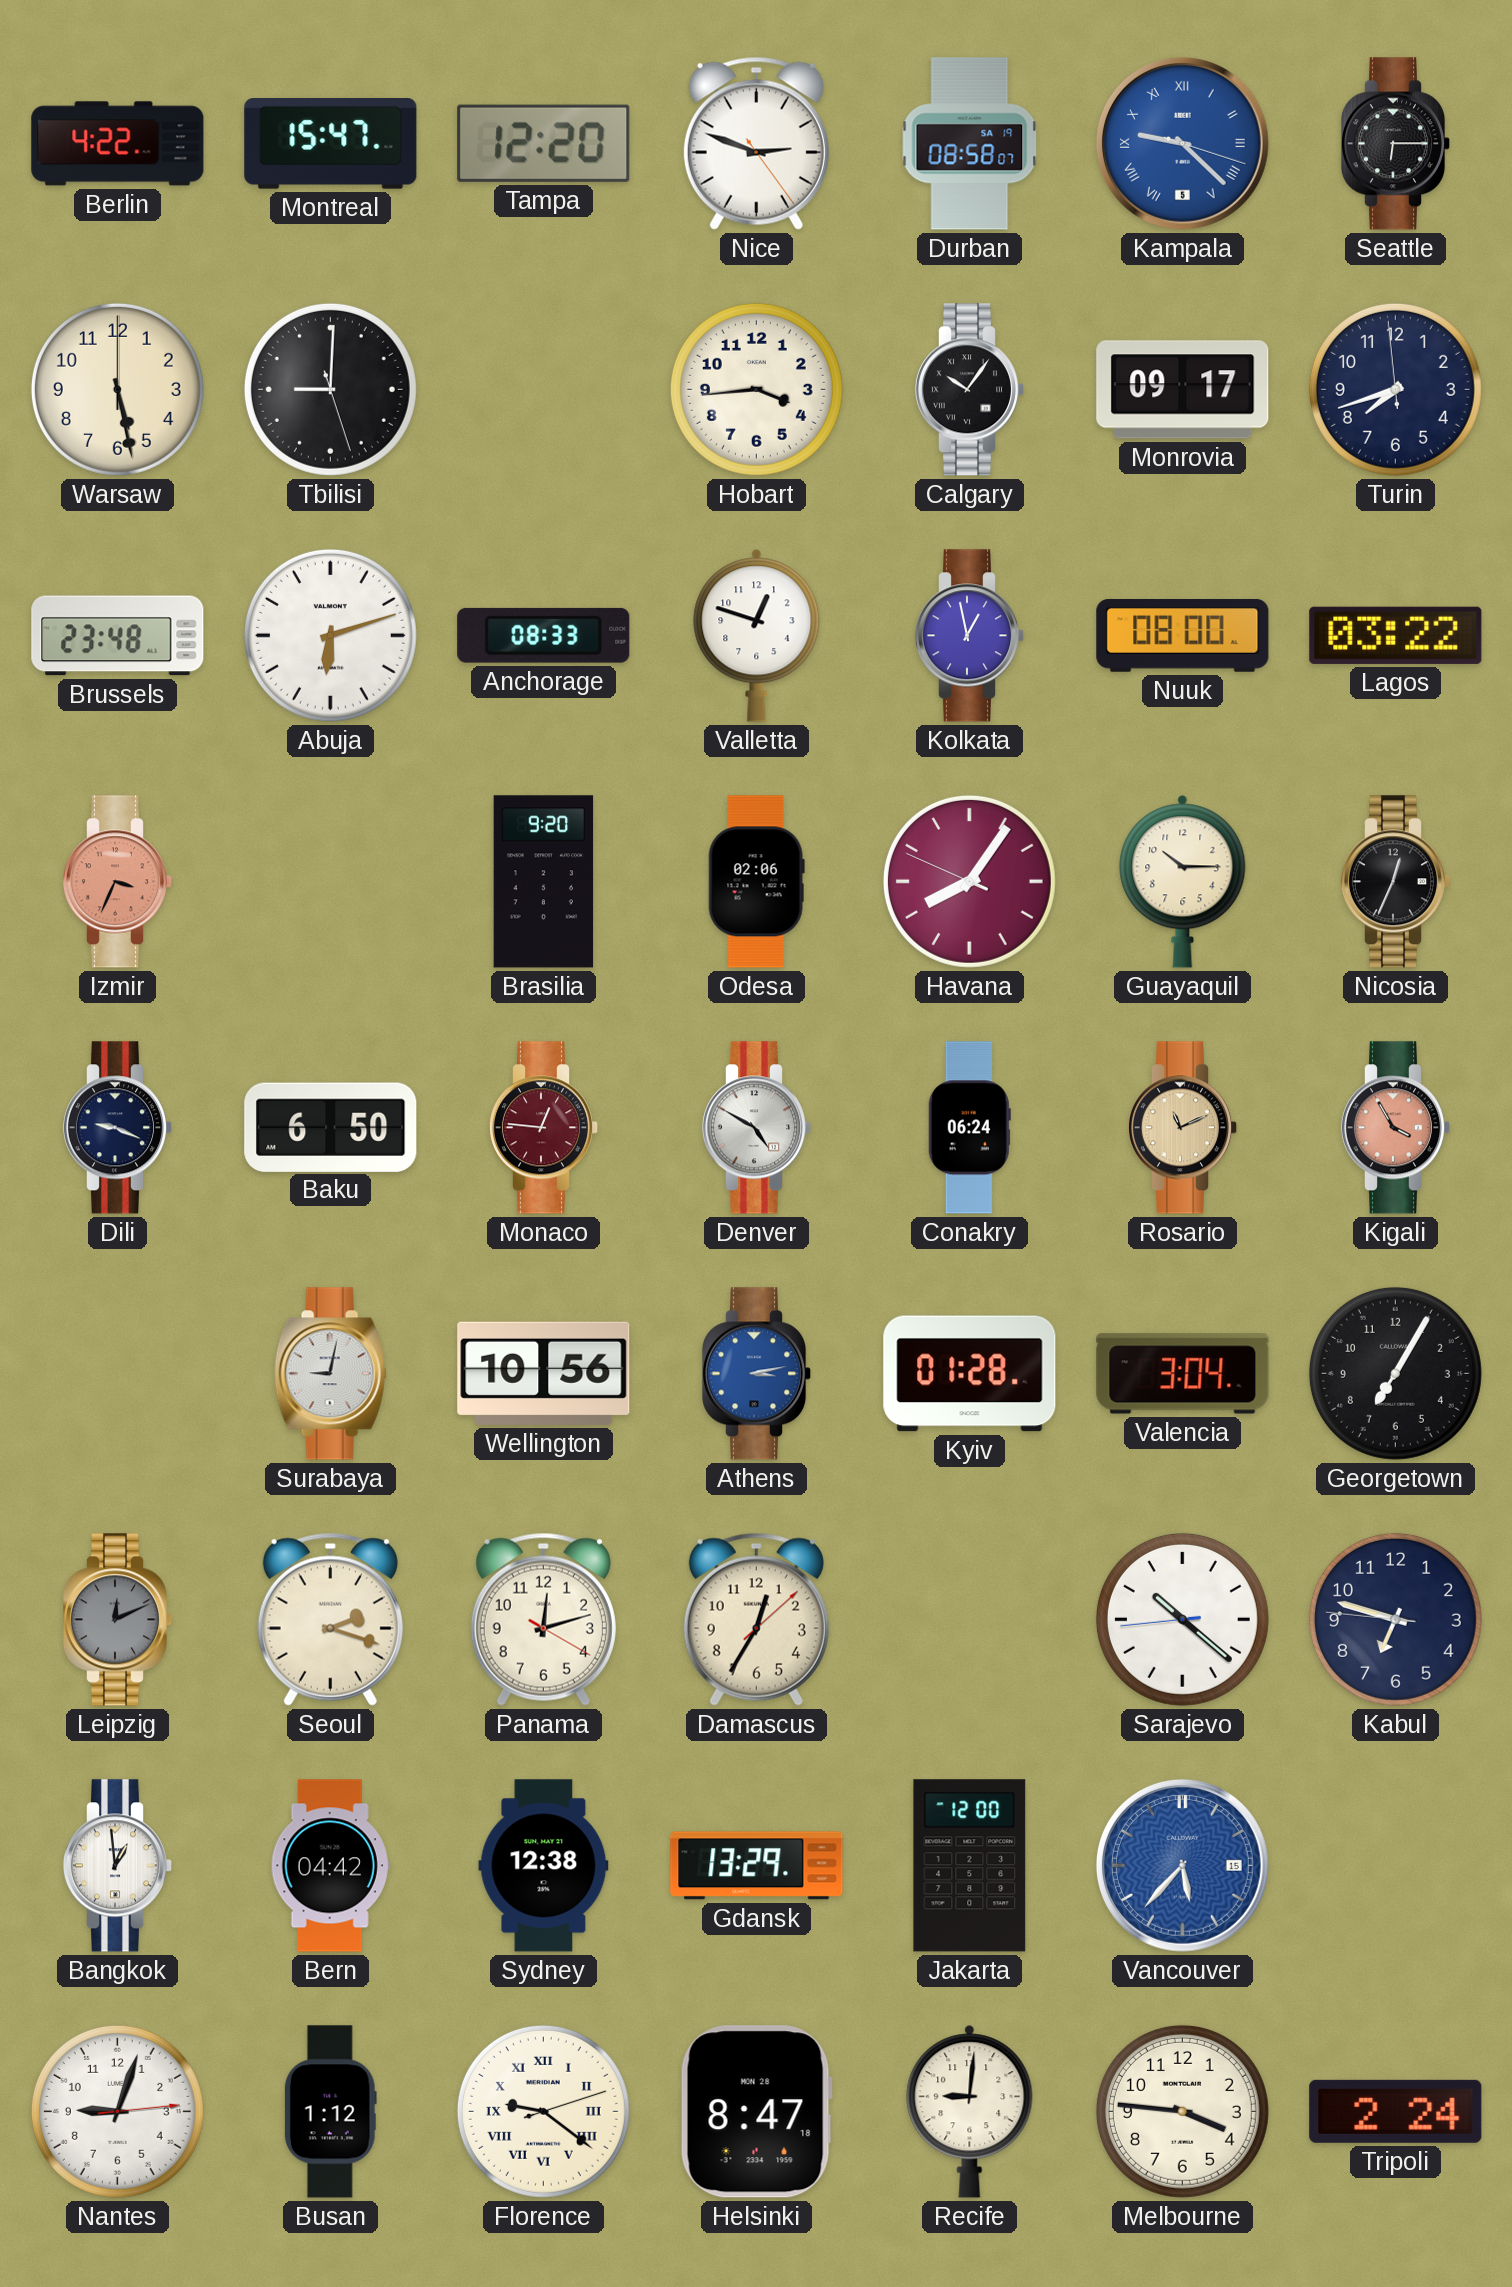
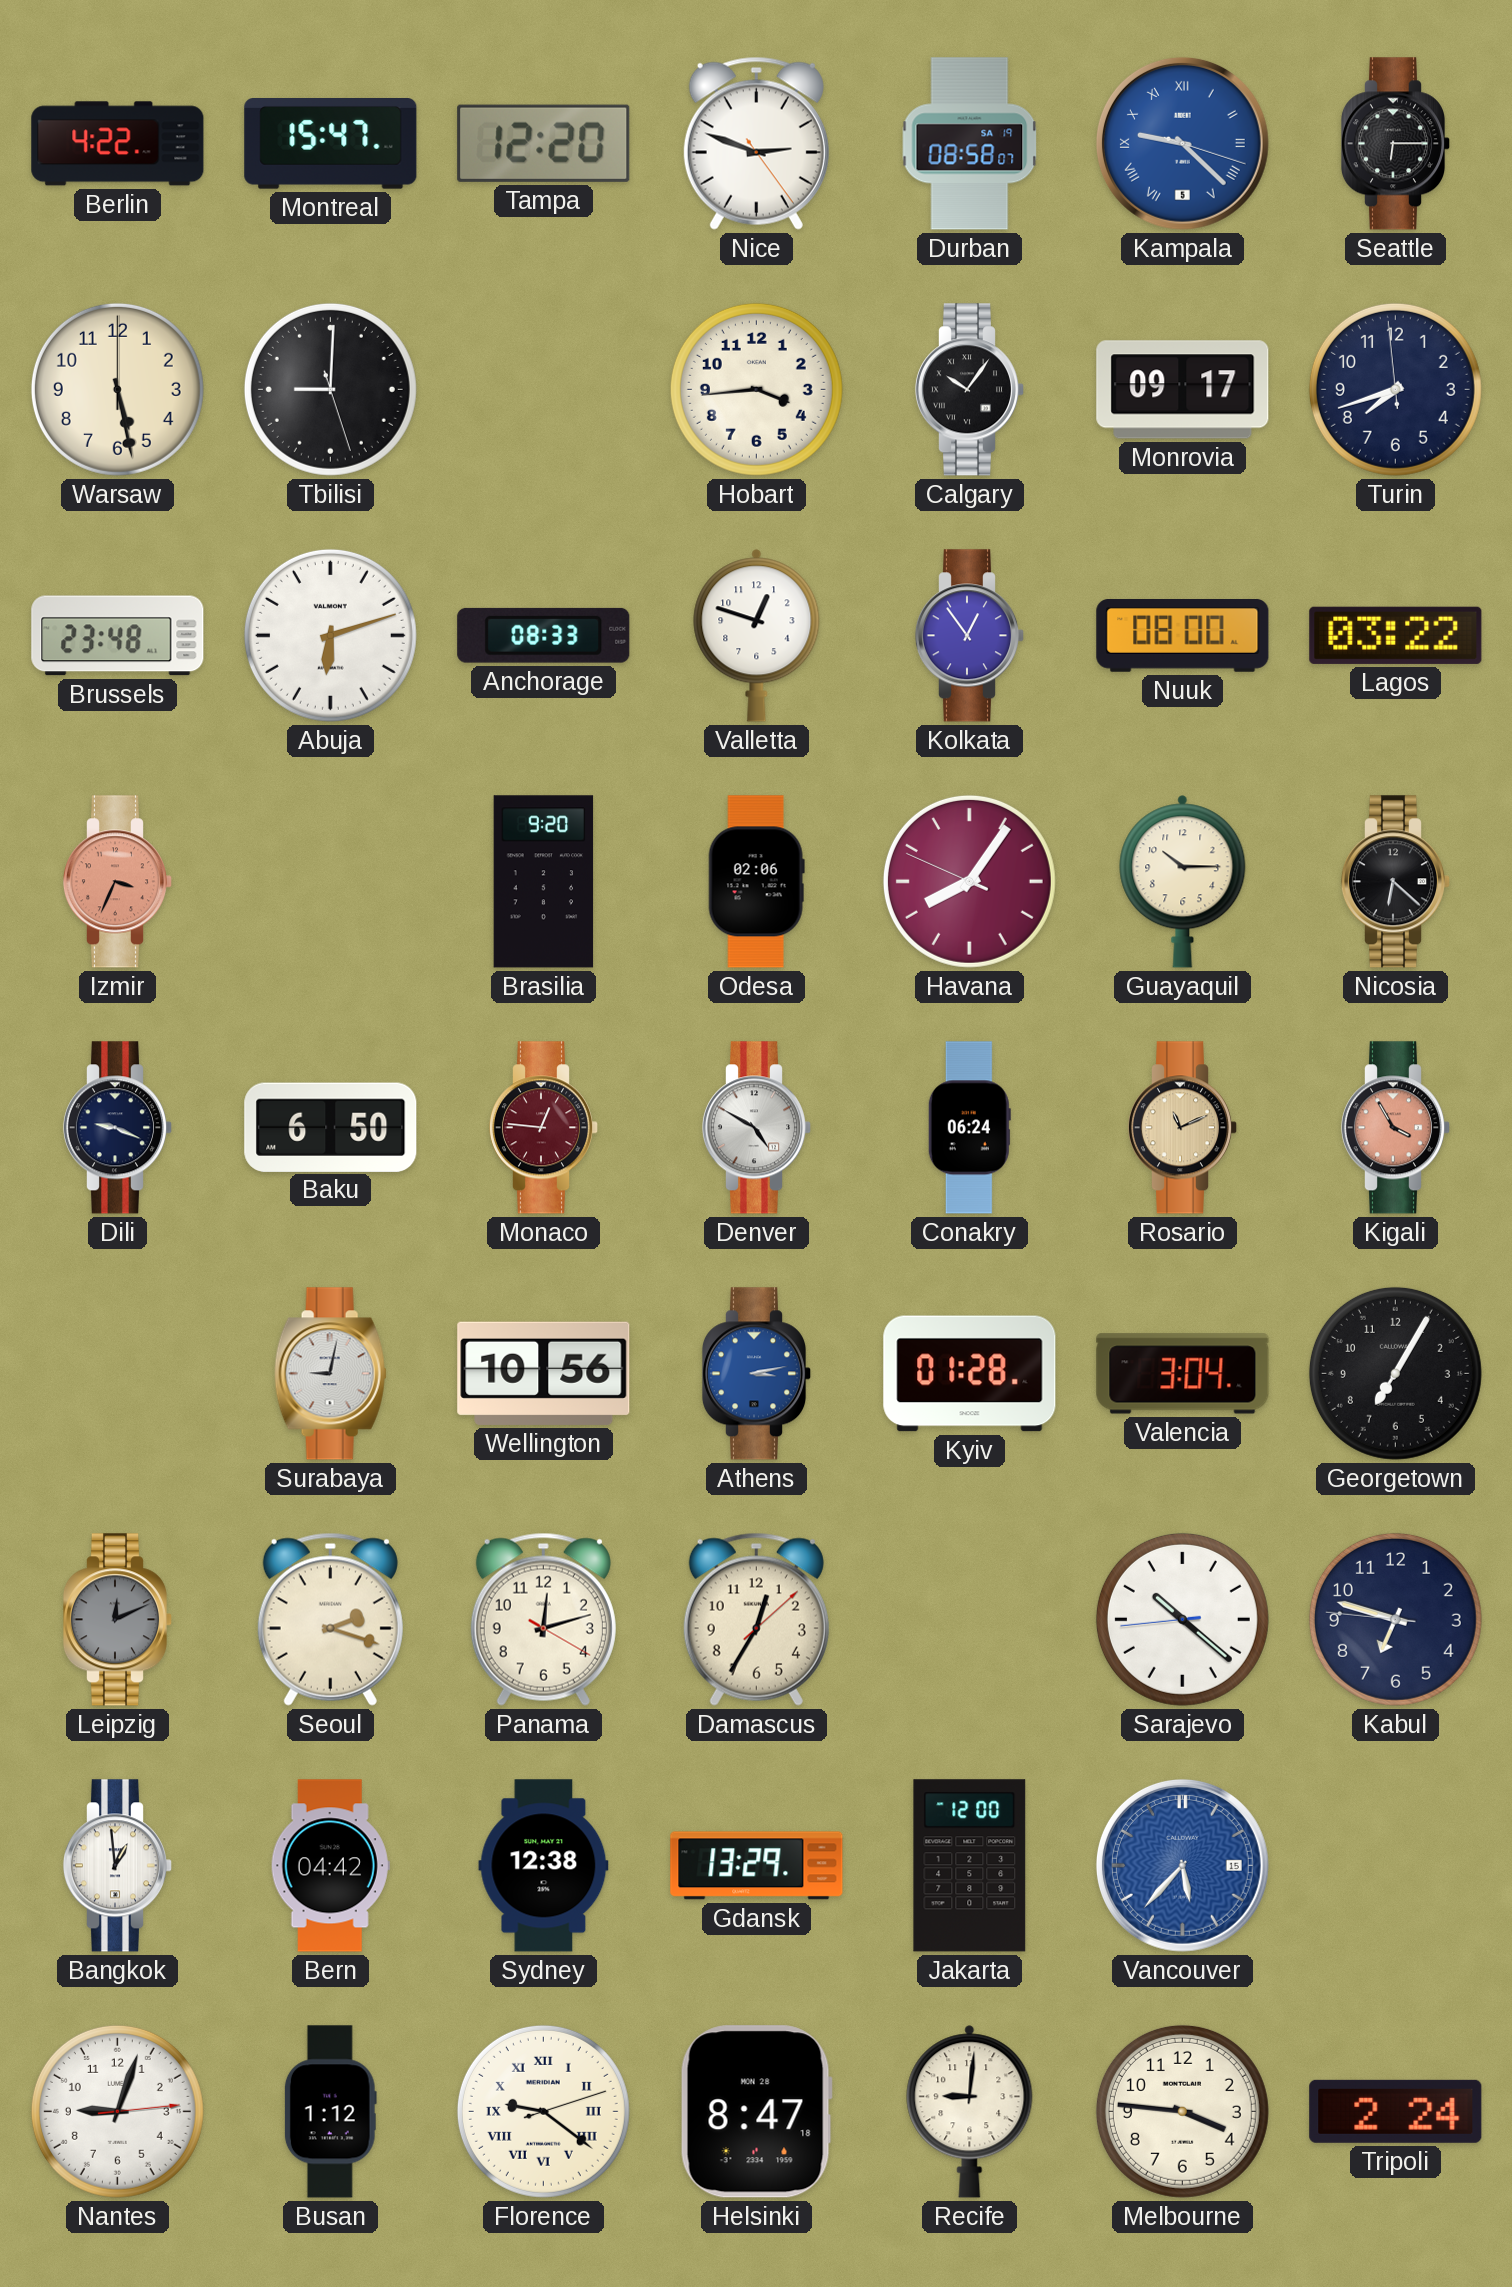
Kolkata: 12:58 -> 12:54
Nicosia: 12:34 -> 6:22
